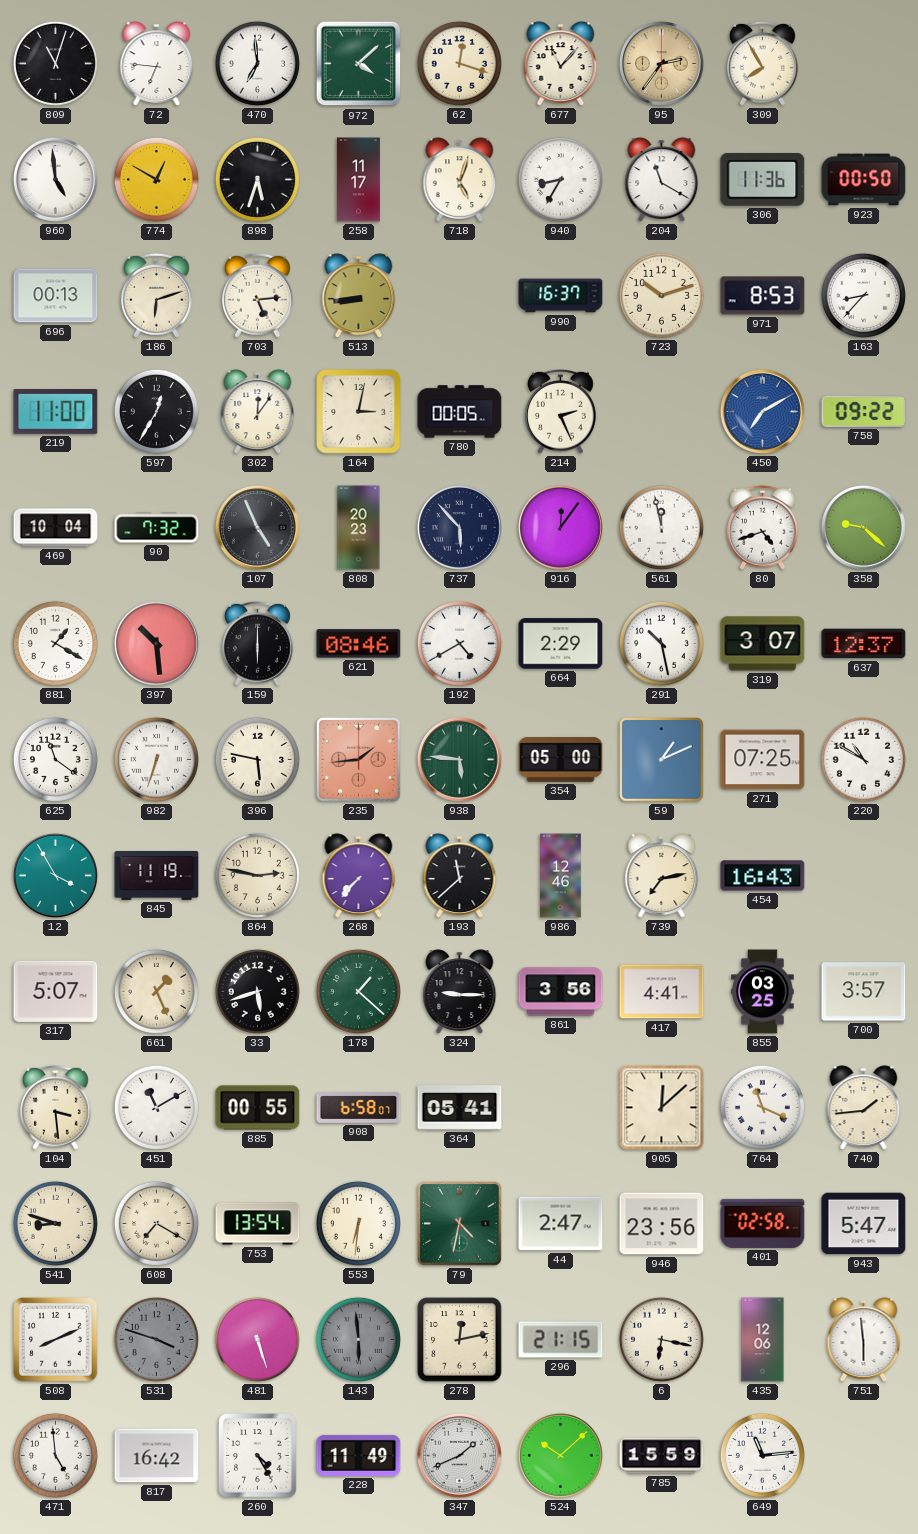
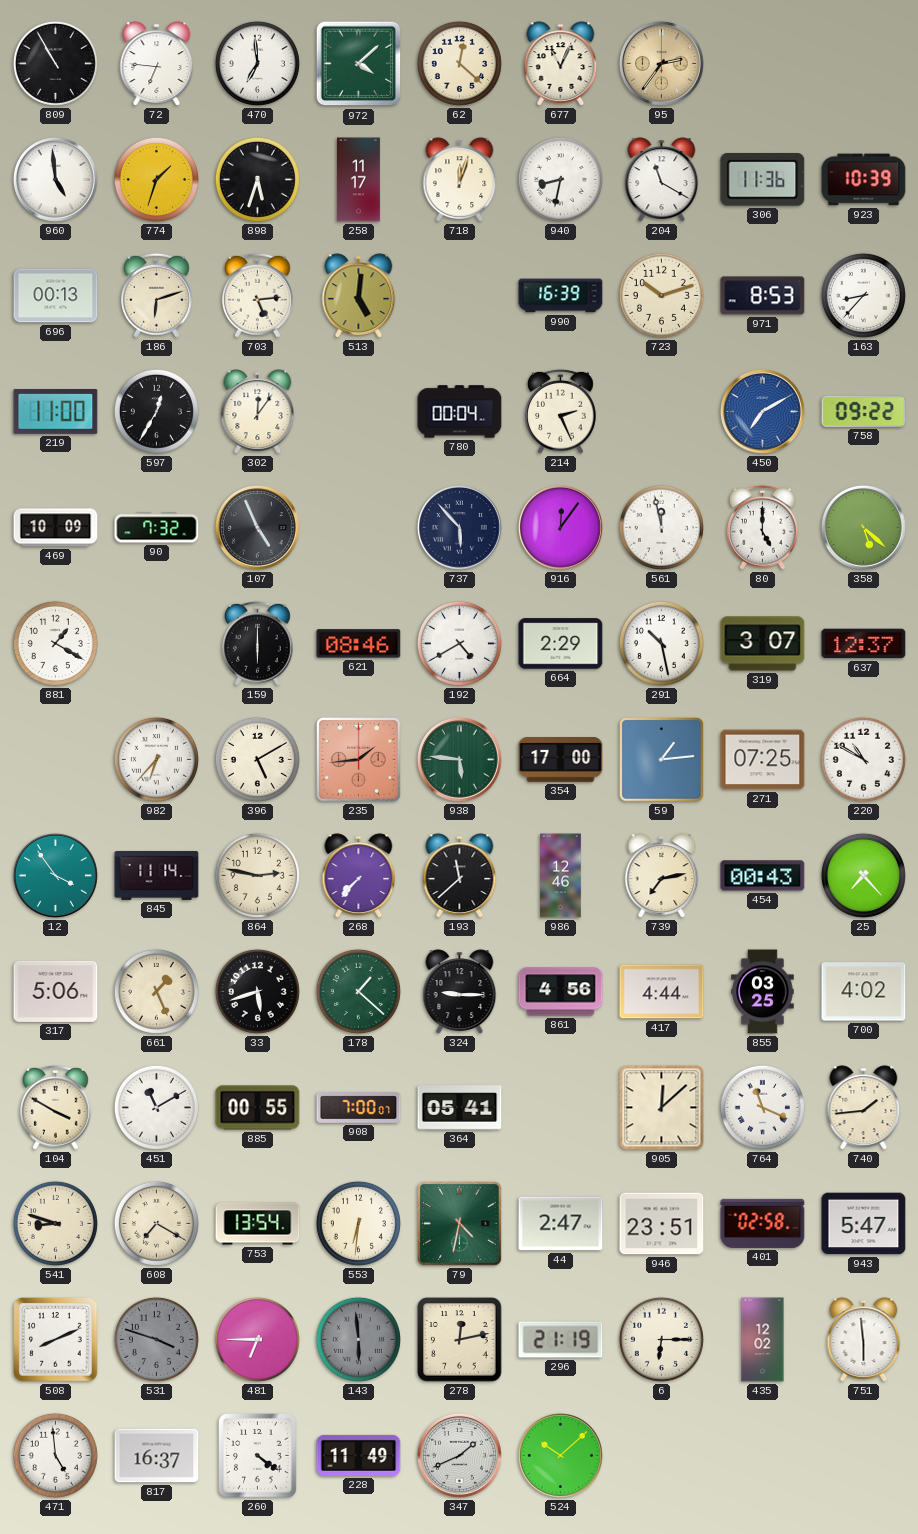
809: 11:03 -> 10:55
62: 12:18 -> 12:22
677: 11:07 -> 11:04
309: 7:55 -> none
774: 12:50 -> 1:33
718: 5:03 -> 12:03
940: 8:35 -> 8:32
923: 00:50 -> 10:39
513: 8:44 -> 5:01
990: 16:37 -> 16:39
164: 3:02 -> none
780: 00:05 -> 00:04
469: 10:04 -> 10:09
808: 20:23 -> none
80: 4:42 -> 5:00
358: 9:22 -> 5:22
397: 10:29 -> none
625: 11:21 -> none
982: 6:33 -> 6:37
396: 5:47 -> 5:10
354: 05:00 -> 17:00
59: 1:11 -> 1:14
12: 3:55 -> 3:54
845: 11:19 -> 11:14
454: 16:43 -> 00:43
25: none -> 7:23
317: 5:07 -> 5:06
861: 3:56 -> 4:56
417: 4:41 -> 4:44
700: 3:57 -> 4:02
104: 3:29 -> 3:50
908: 6:58 -> 7:00
946: 23:56 -> 23:51
481: 5:27 -> 6:45
296: 21:15 -> 21:19
6: 6:17 -> 6:15
435: 12:06 -> 12:02
817: 16:42 -> 16:37
260: 4:25 -> 4:21
785: 15:59 -> none
649: 11:14 -> none
